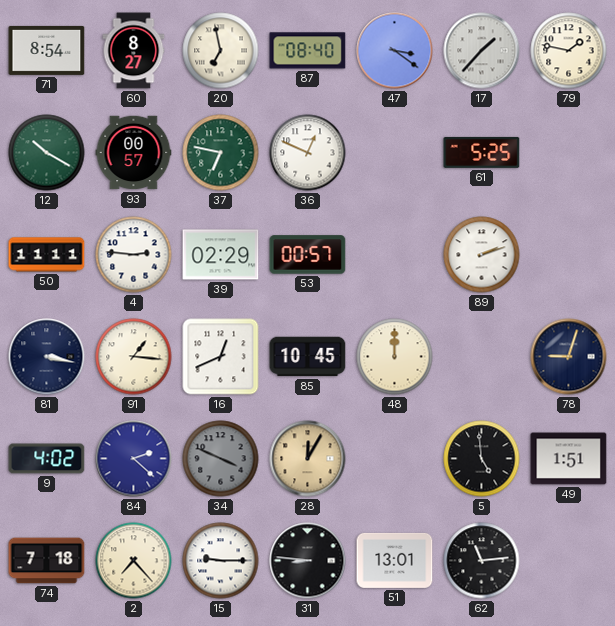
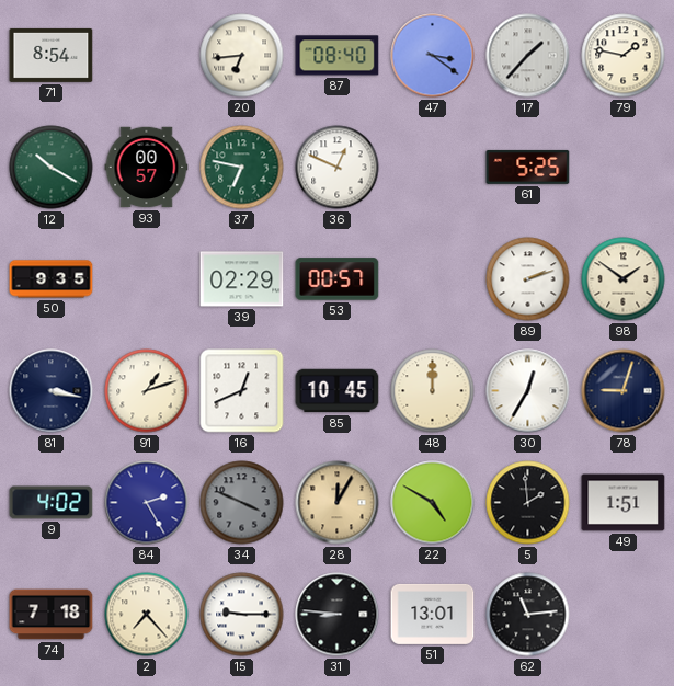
60: 8:27 -> none
20: 6:58 -> 6:44
50: 11:11 -> 9:35
4: 2:46 -> none
98: none -> 1:51
91: 1:16 -> 1:12
30: none -> 12:35
84: 2:22 -> 2:25
22: none -> 4:50
5: 4:59 -> 1:59
